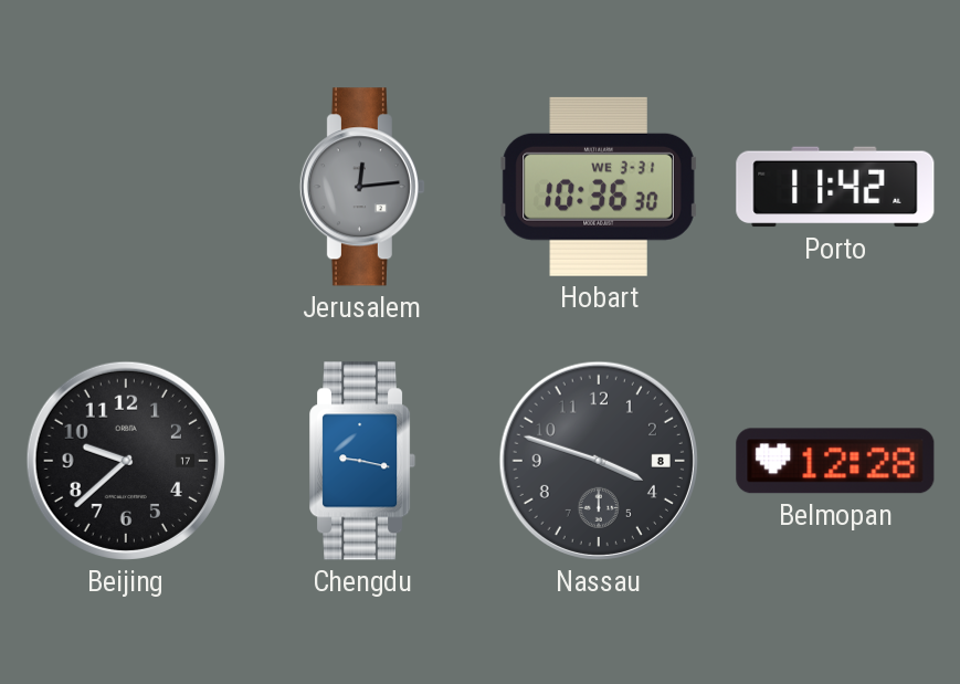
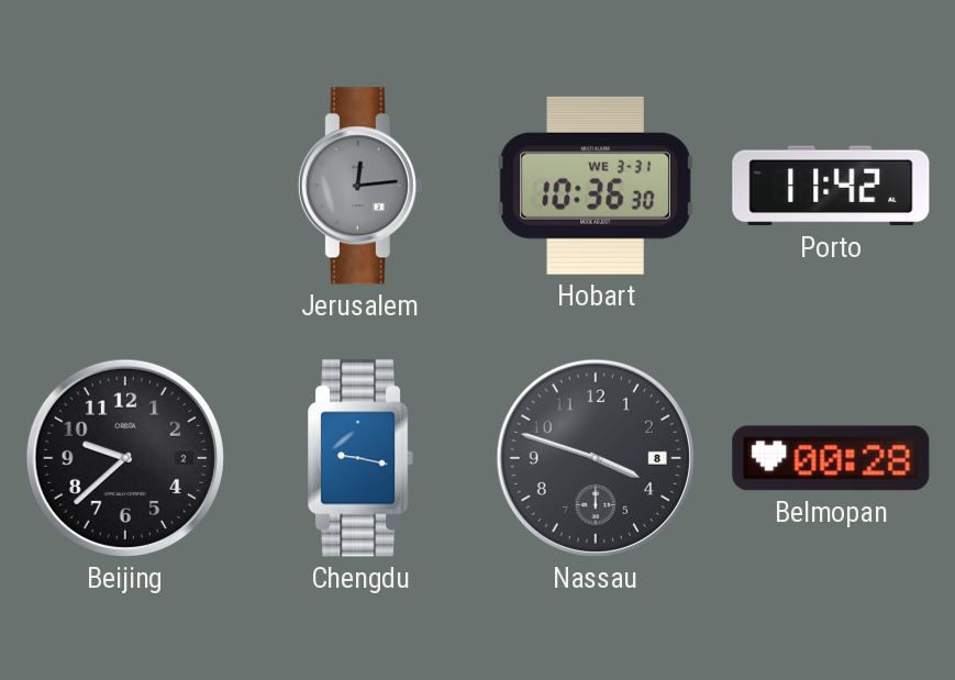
Beijing date: 17 -> 2
Belmopan: 12:28 -> 00:28
